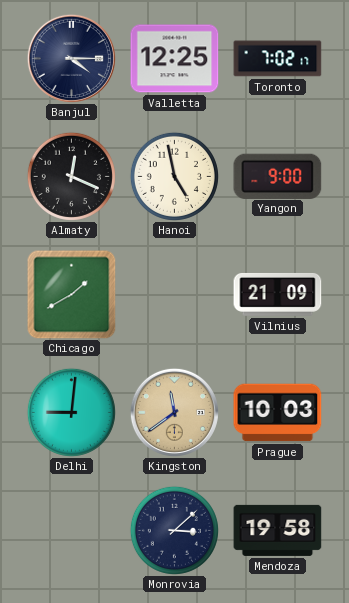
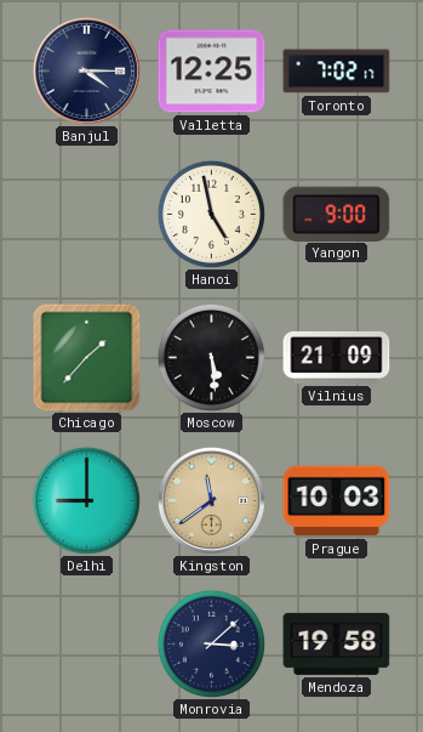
Almaty: 12:19 -> none
Chicago: 1:40 -> 1:37
Moscow: none -> 5:29
Delhi: 9:01 -> 9:00
